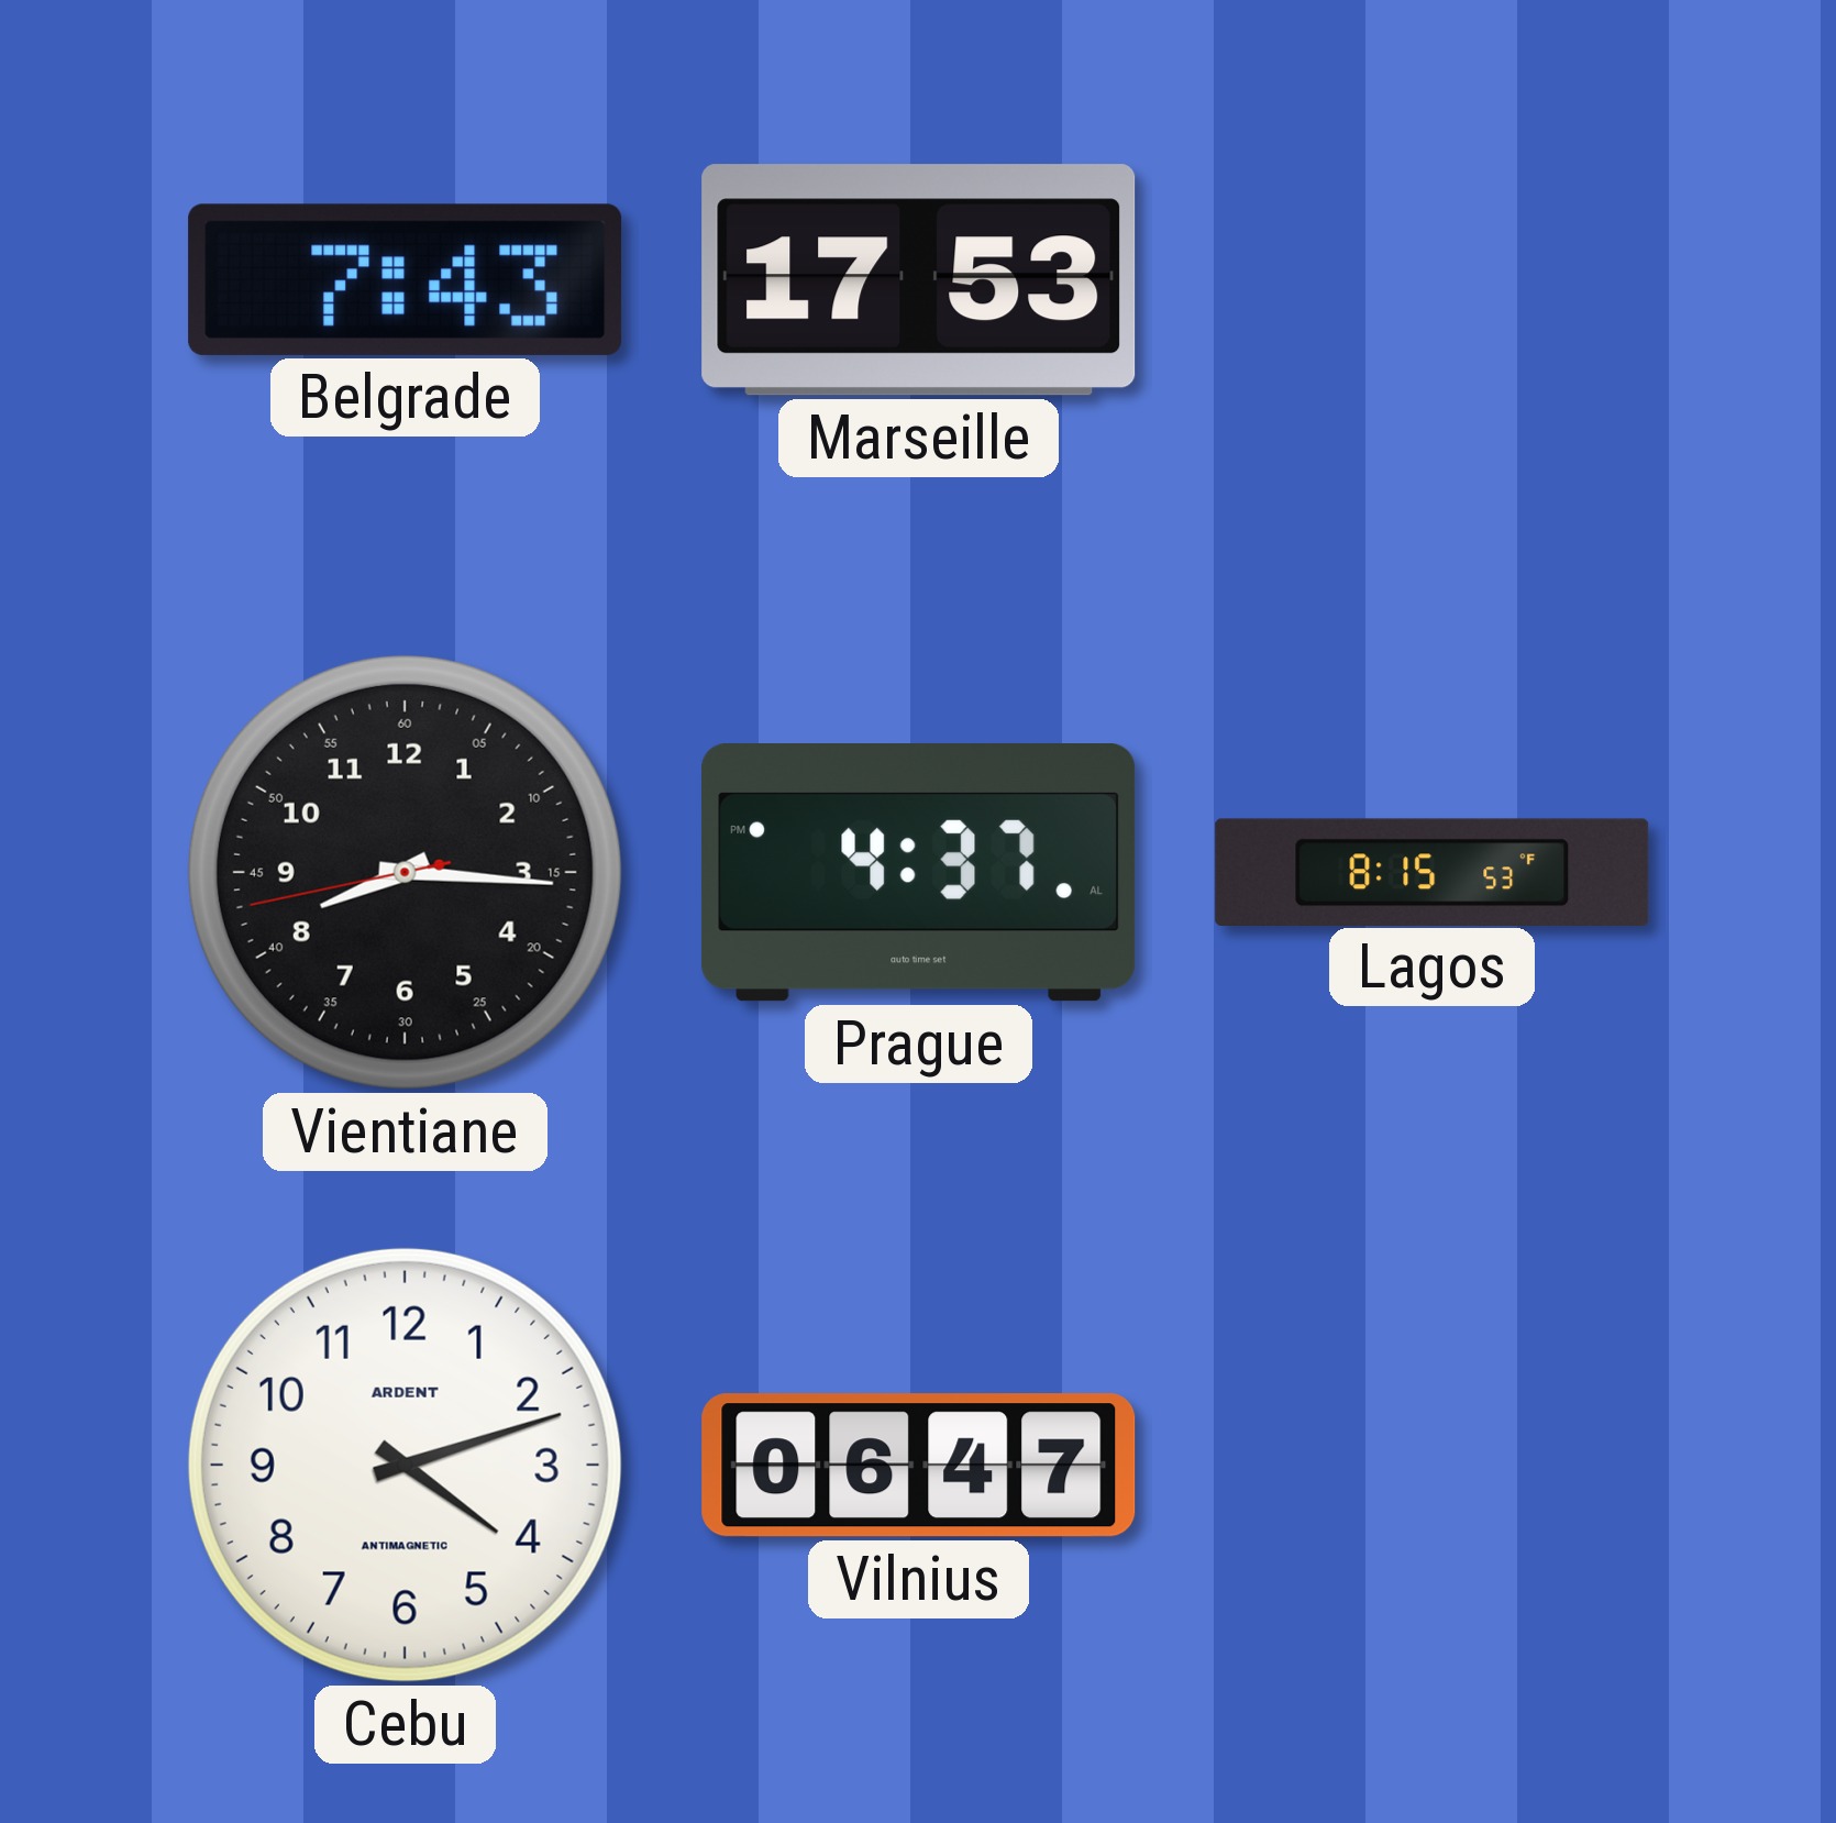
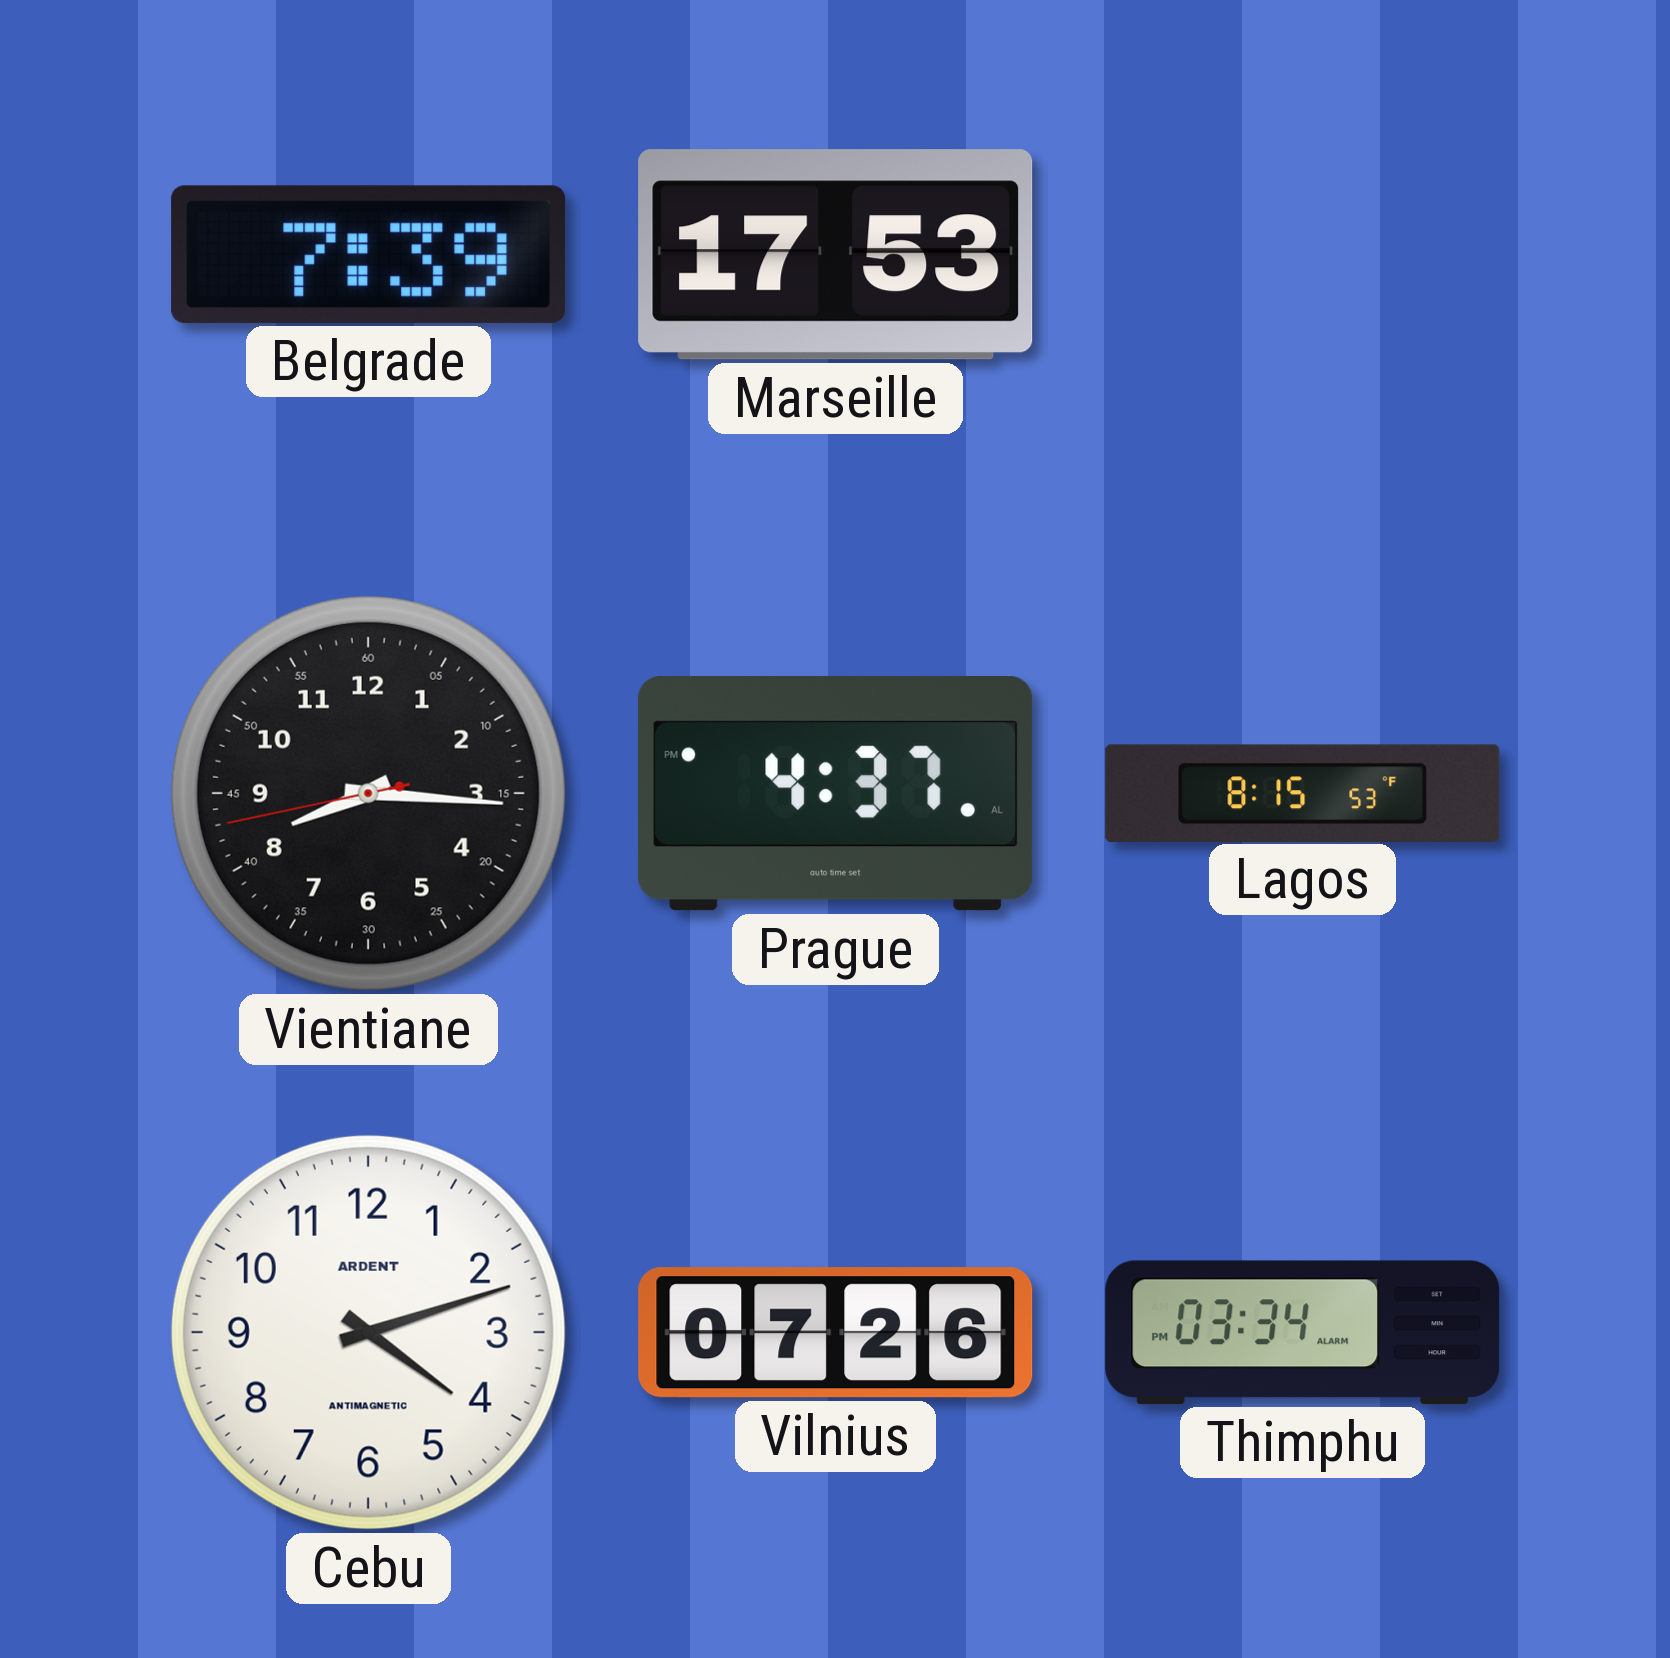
Belgrade: 7:43 -> 7:39
Vilnius: 06:47 -> 07:26
Thimphu: none -> 03:34
